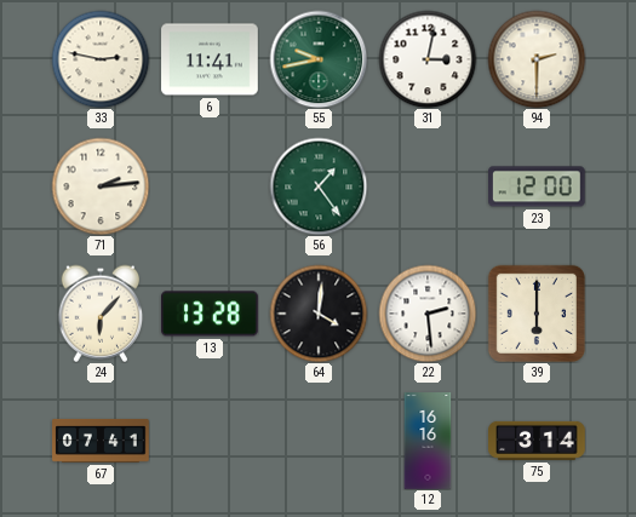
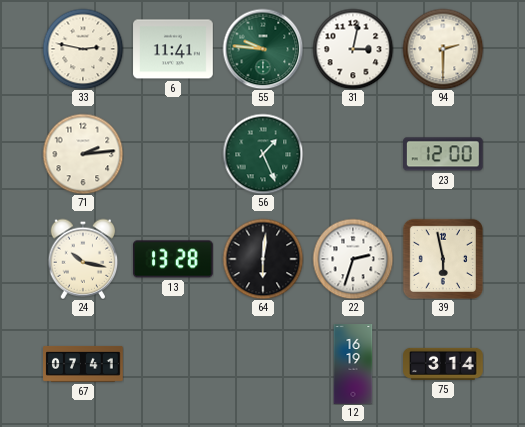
55: 9:43 -> 9:46
56: 1:24 -> 1:26
24: 6:07 -> 10:17
64: 4:01 -> 6:01
22: 2:29 -> 2:33
39: 6:00 -> 5:58
12: 16:16 -> 16:19
